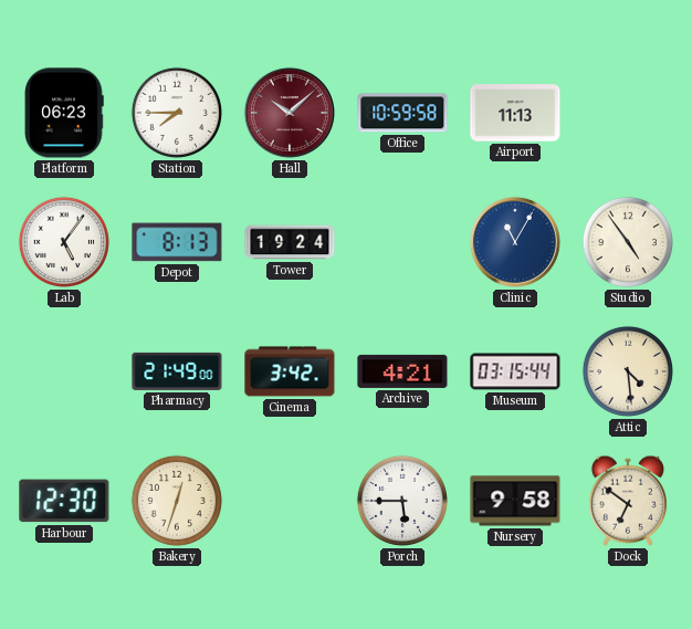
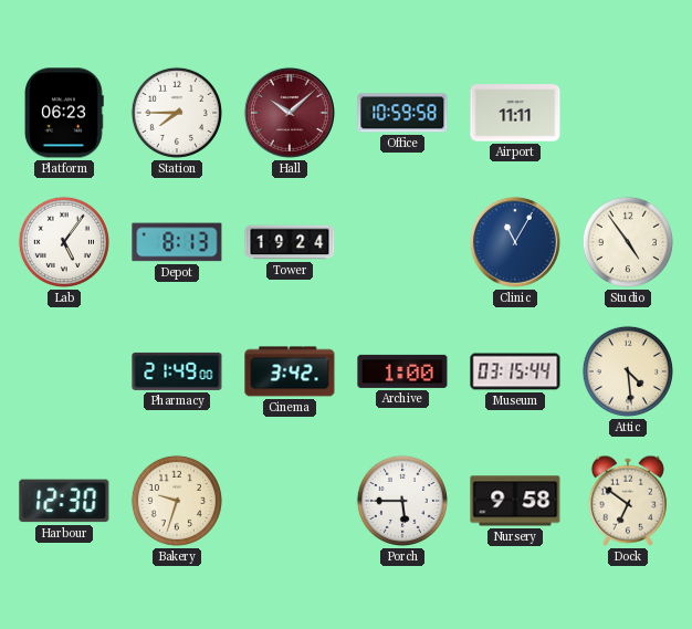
Airport: 11:13 -> 11:11
Archive: 4:21 -> 1:00
Bakery: 12:33 -> 9:33
